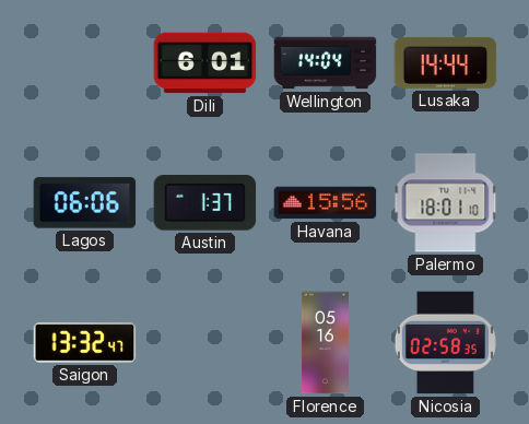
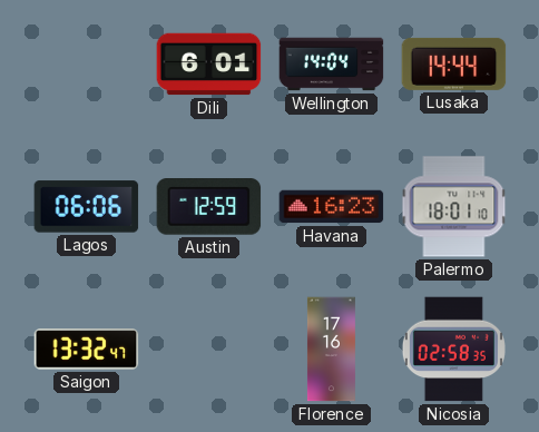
Austin: 1:37 -> 12:59
Havana: 15:56 -> 16:23
Florence: 05:16 -> 17:16
